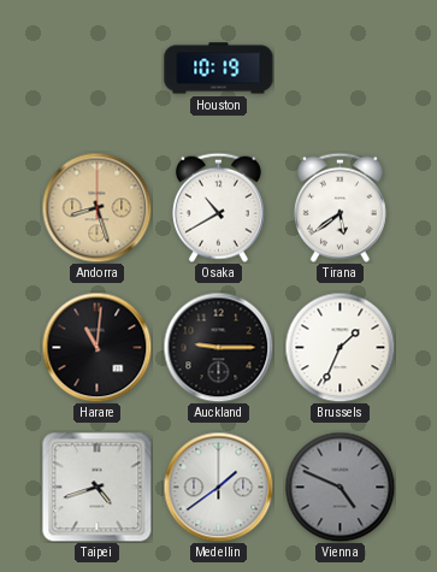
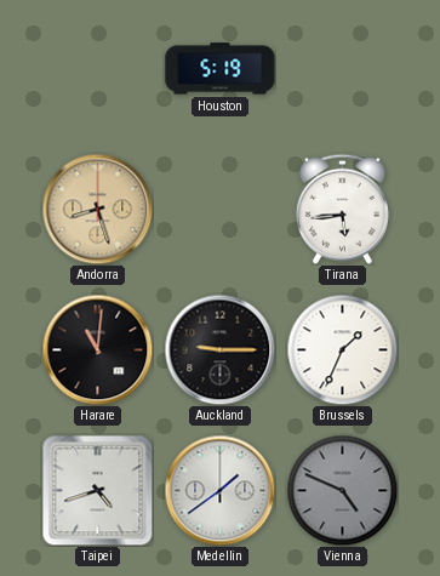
Houston: 10:19 -> 5:19
Osaka: 10:40 -> none
Tirana: 5:39 -> 5:44
